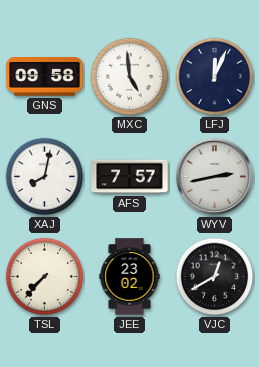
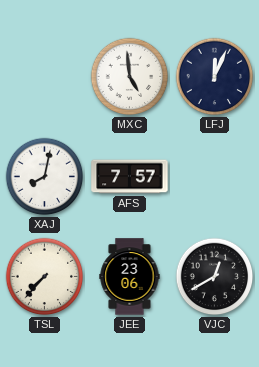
GNS: 09:58 -> none
WYV: 2:43 -> none
JEE: 23:02 -> 23:06
